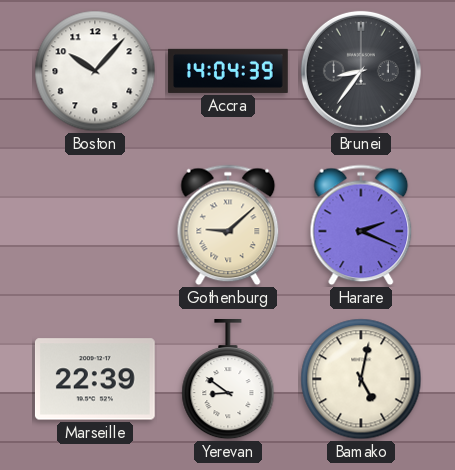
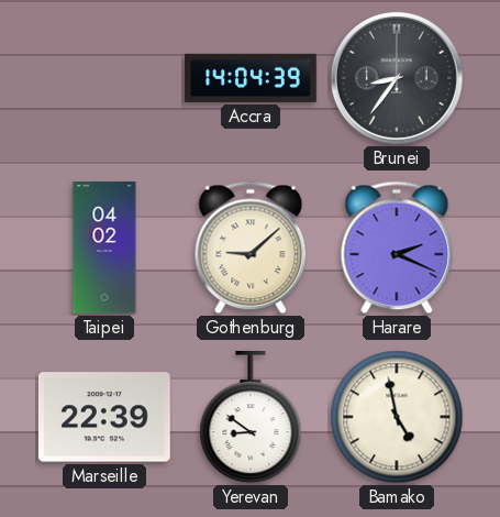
Boston: 10:07 -> none
Taipei: none -> 04:02
Bamako: 5:02 -> 4:58
